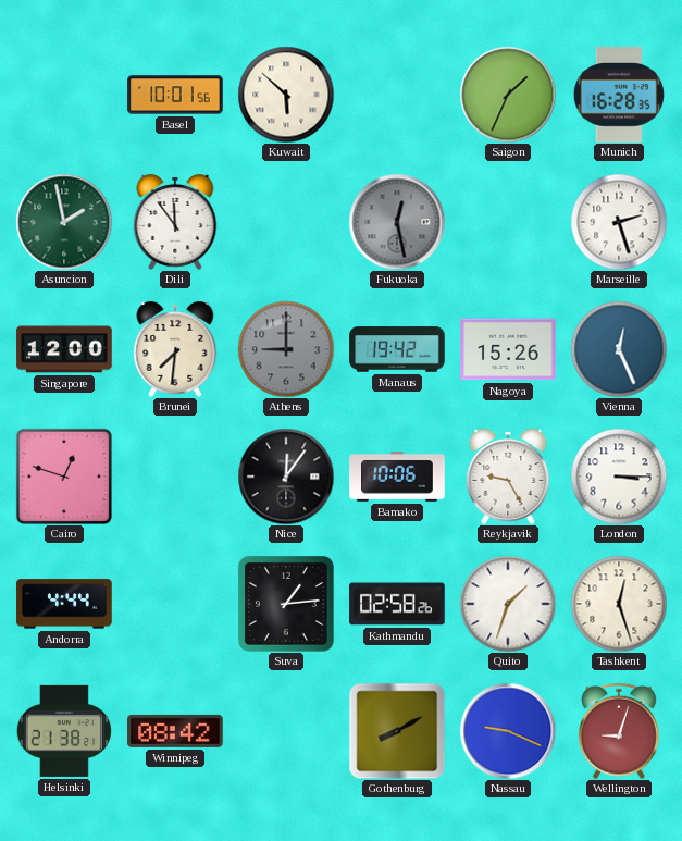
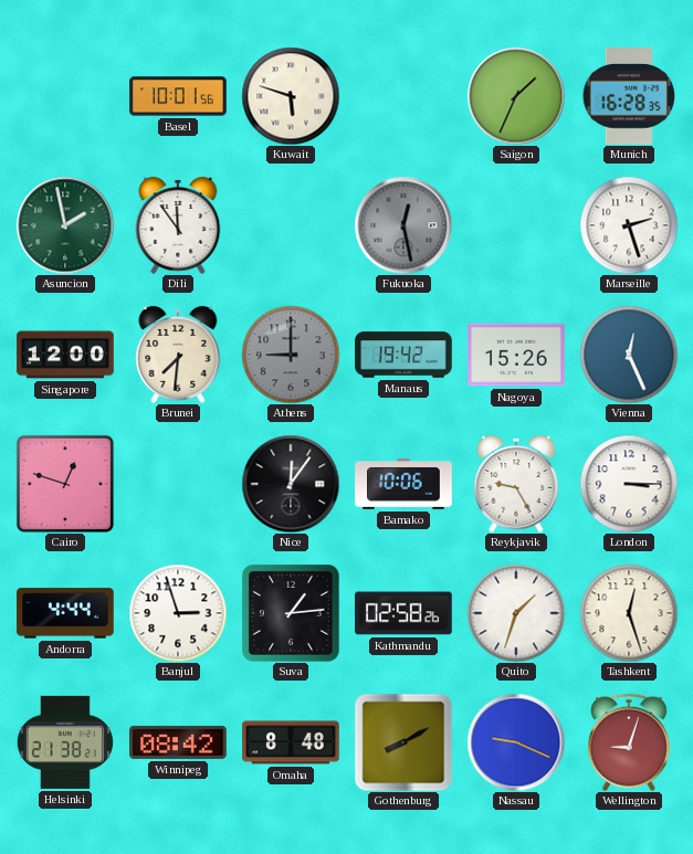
Kuwait: 5:52 -> 5:48
Banjul: none -> 2:57
Omaha: none -> 8:48
